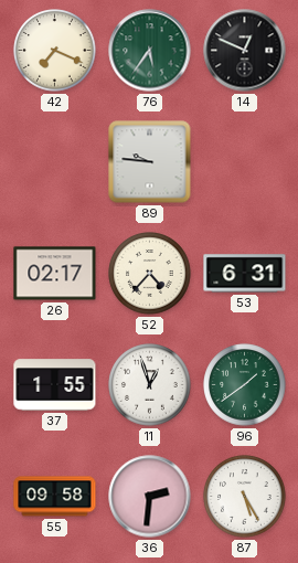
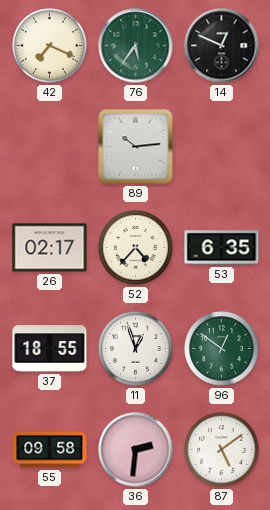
89: 9:46 -> 10:14
53: 6:31 -> 6:35
37: 1:55 -> 18:55
96: 1:39 -> 12:51
87: 5:25 -> 5:09
